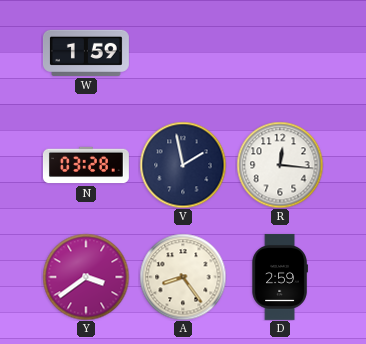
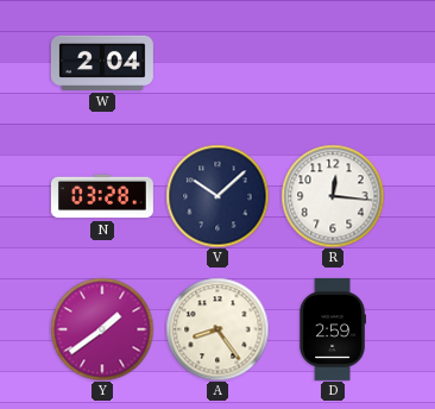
W: 1:59 -> 2:04
V: 1:58 -> 10:08
Y: 3:39 -> 1:39
